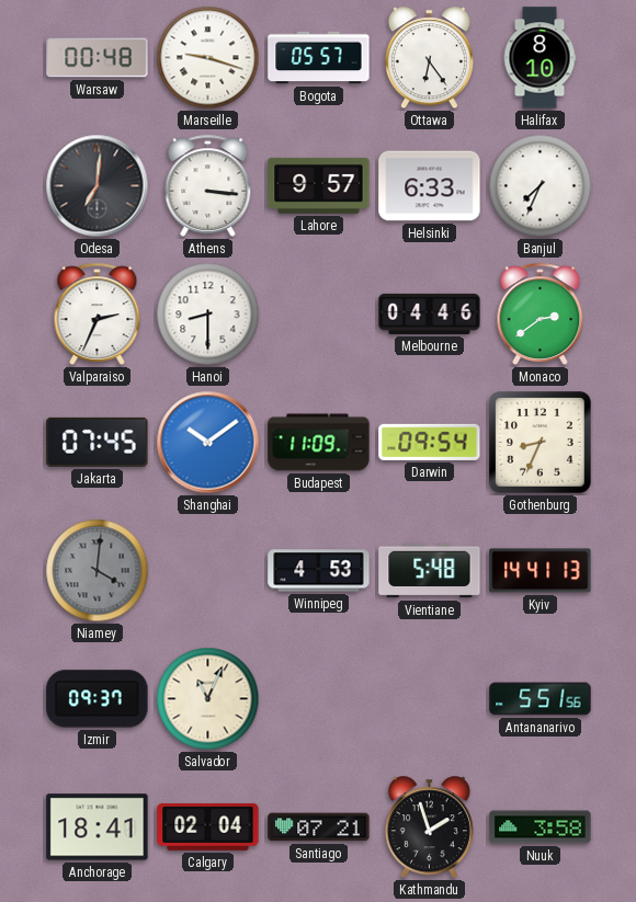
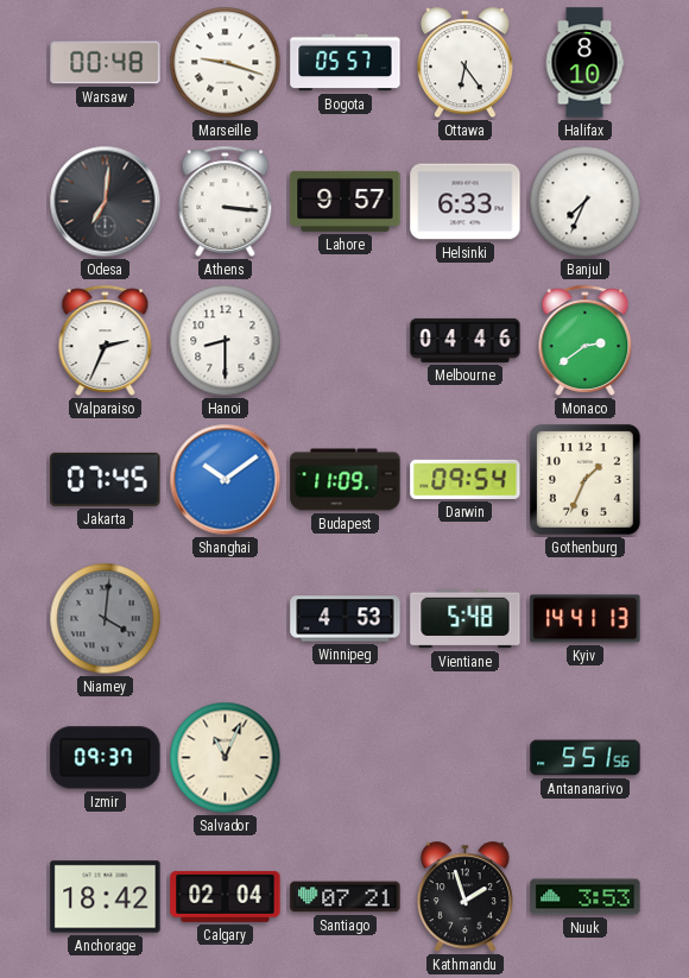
Gothenburg: 8:34 -> 1:34
Anchorage: 18:41 -> 18:42
Nuuk: 3:58 -> 3:53
